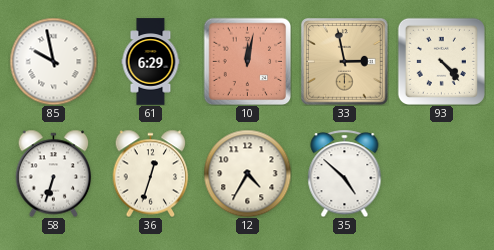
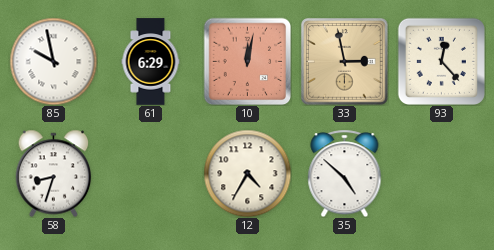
93: 4:23 -> 12:23
58: 6:33 -> 8:33
36: 12:33 -> none
